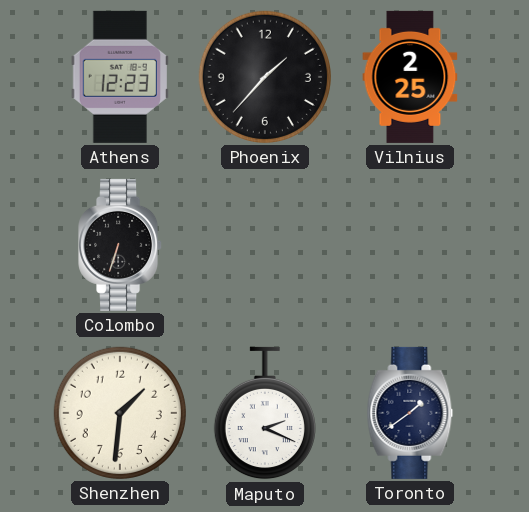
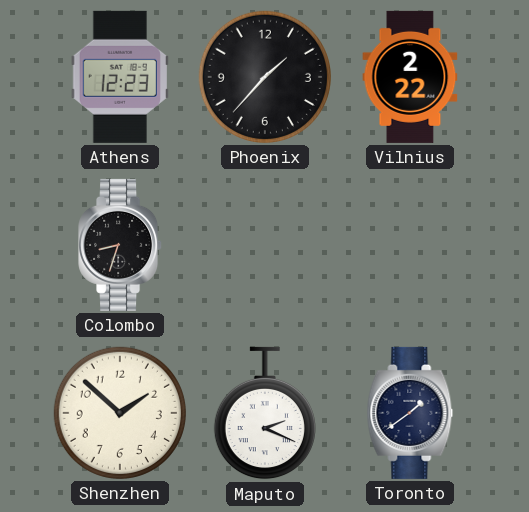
Vilnius: 2:25 -> 2:22
Colombo: 6:33 -> 8:33
Shenzhen: 1:31 -> 1:52
